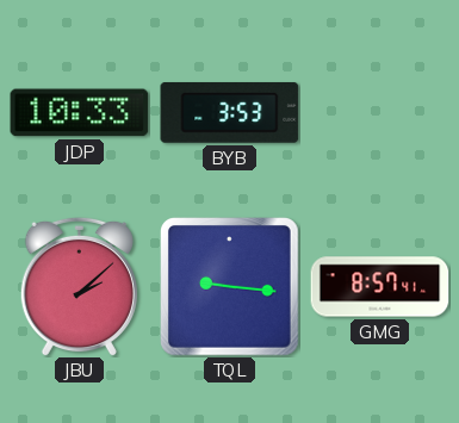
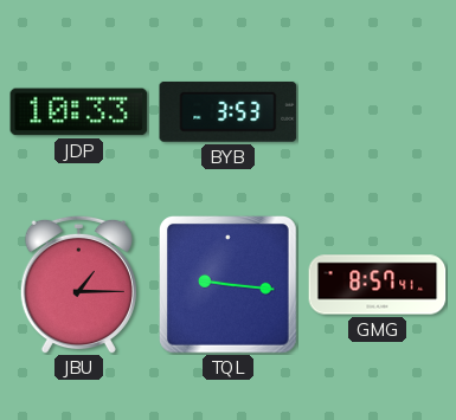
JBU: 2:08 -> 1:15
